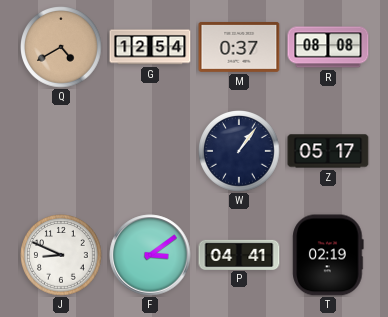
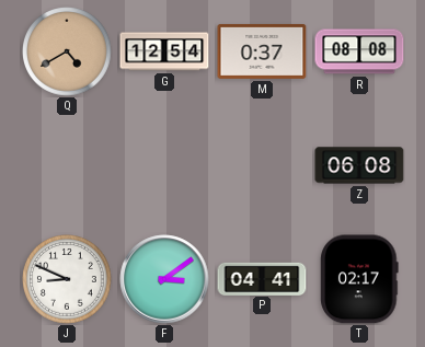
W: 1:06 -> none
Z: 05:17 -> 06:08
T: 02:19 -> 02:17
